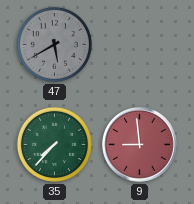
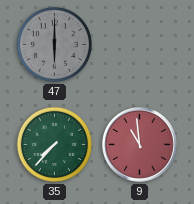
47: 5:40 -> 6:00
9: 8:59 -> 10:59
